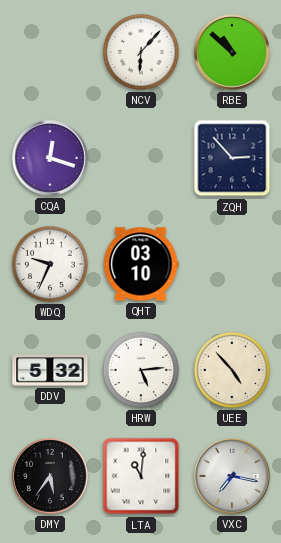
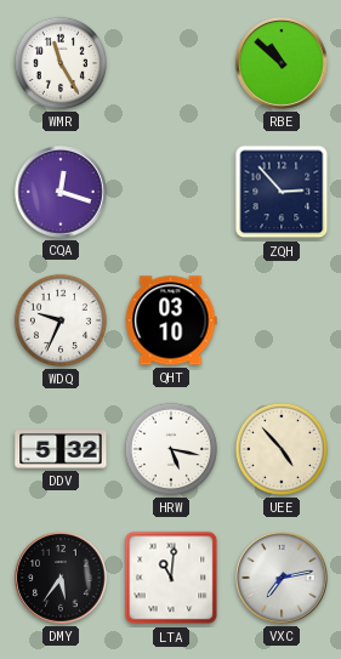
WMR: none -> 11:25
NCV: 6:07 -> none
HRW: 5:14 -> 5:17
VXC: 7:17 -> 7:13
